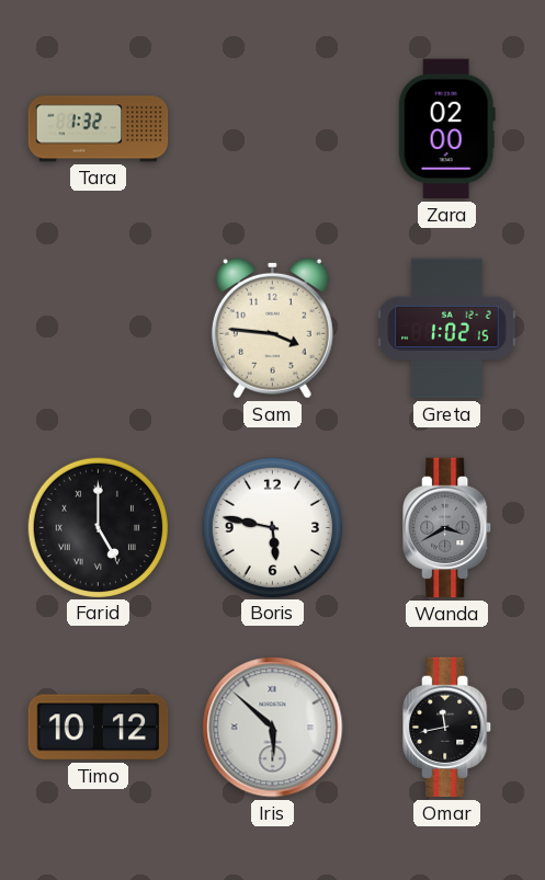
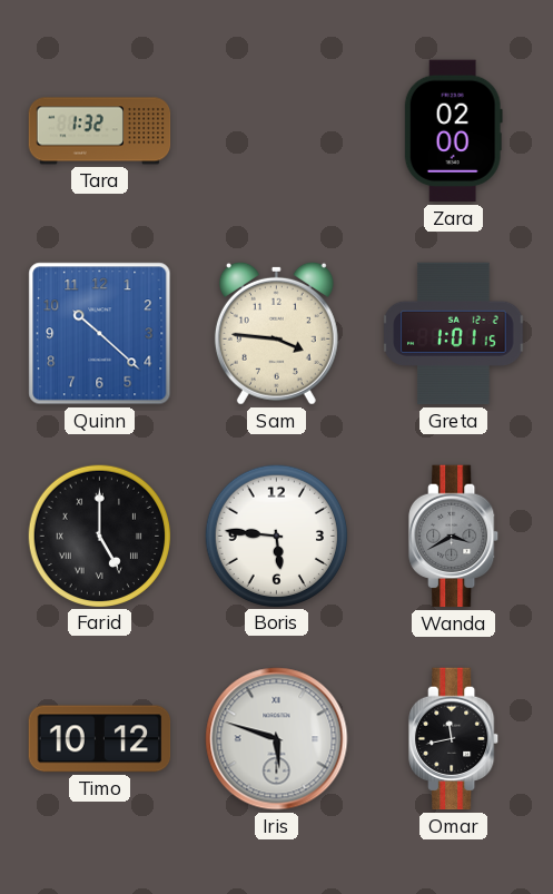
Quinn: none -> 10:22
Greta: 1:02 -> 1:01
Boris: 5:47 -> 5:46
Iris: 5:52 -> 5:48
